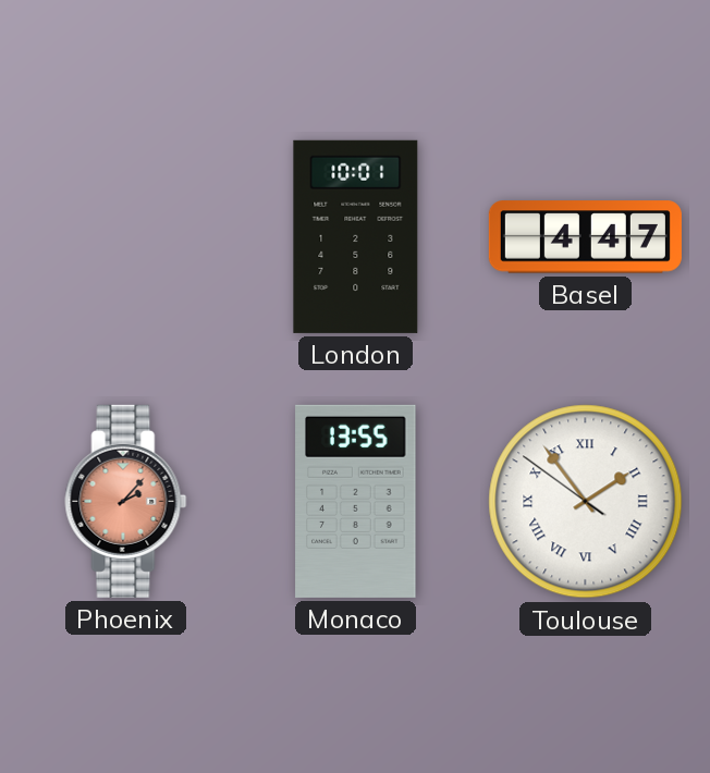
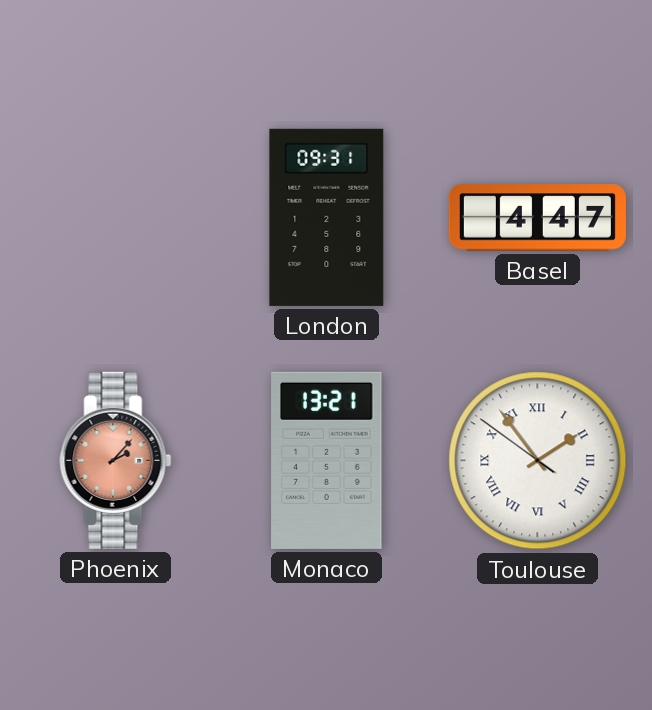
London: 10:01 -> 09:31
Monaco: 13:55 -> 13:21
